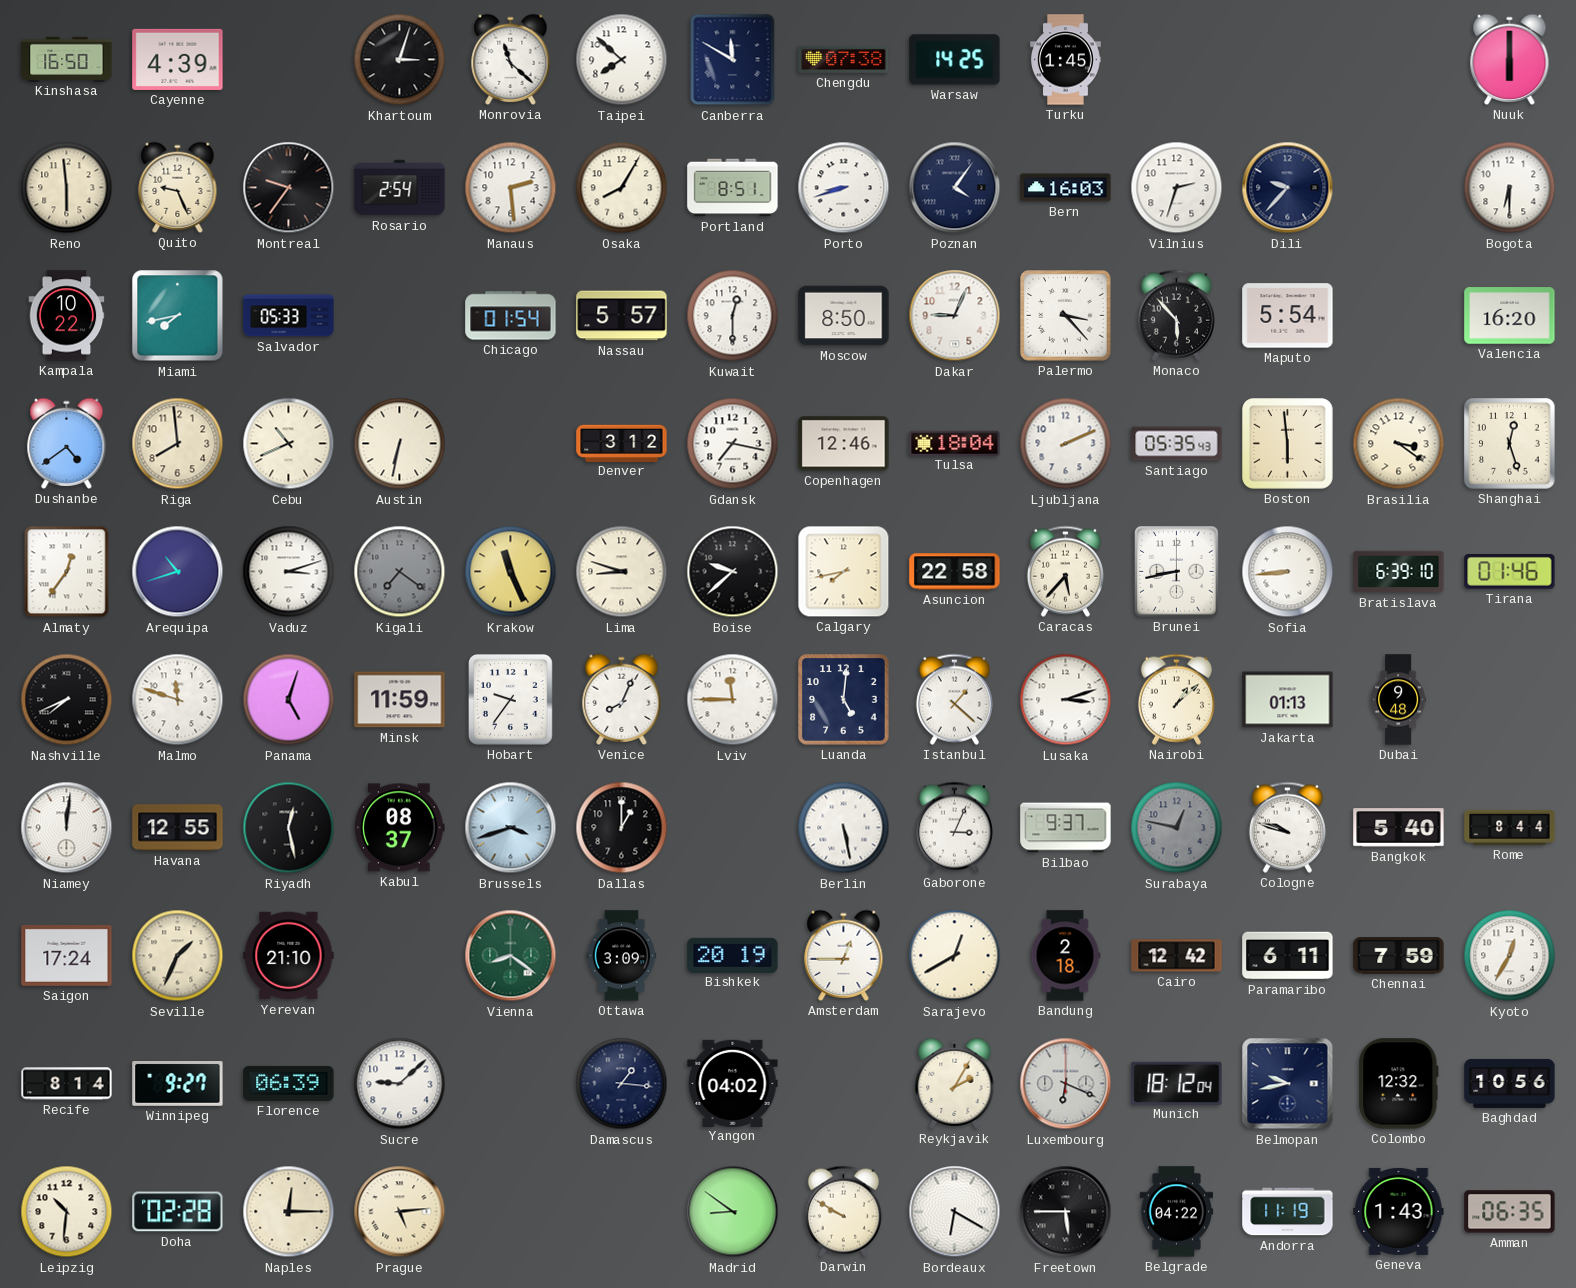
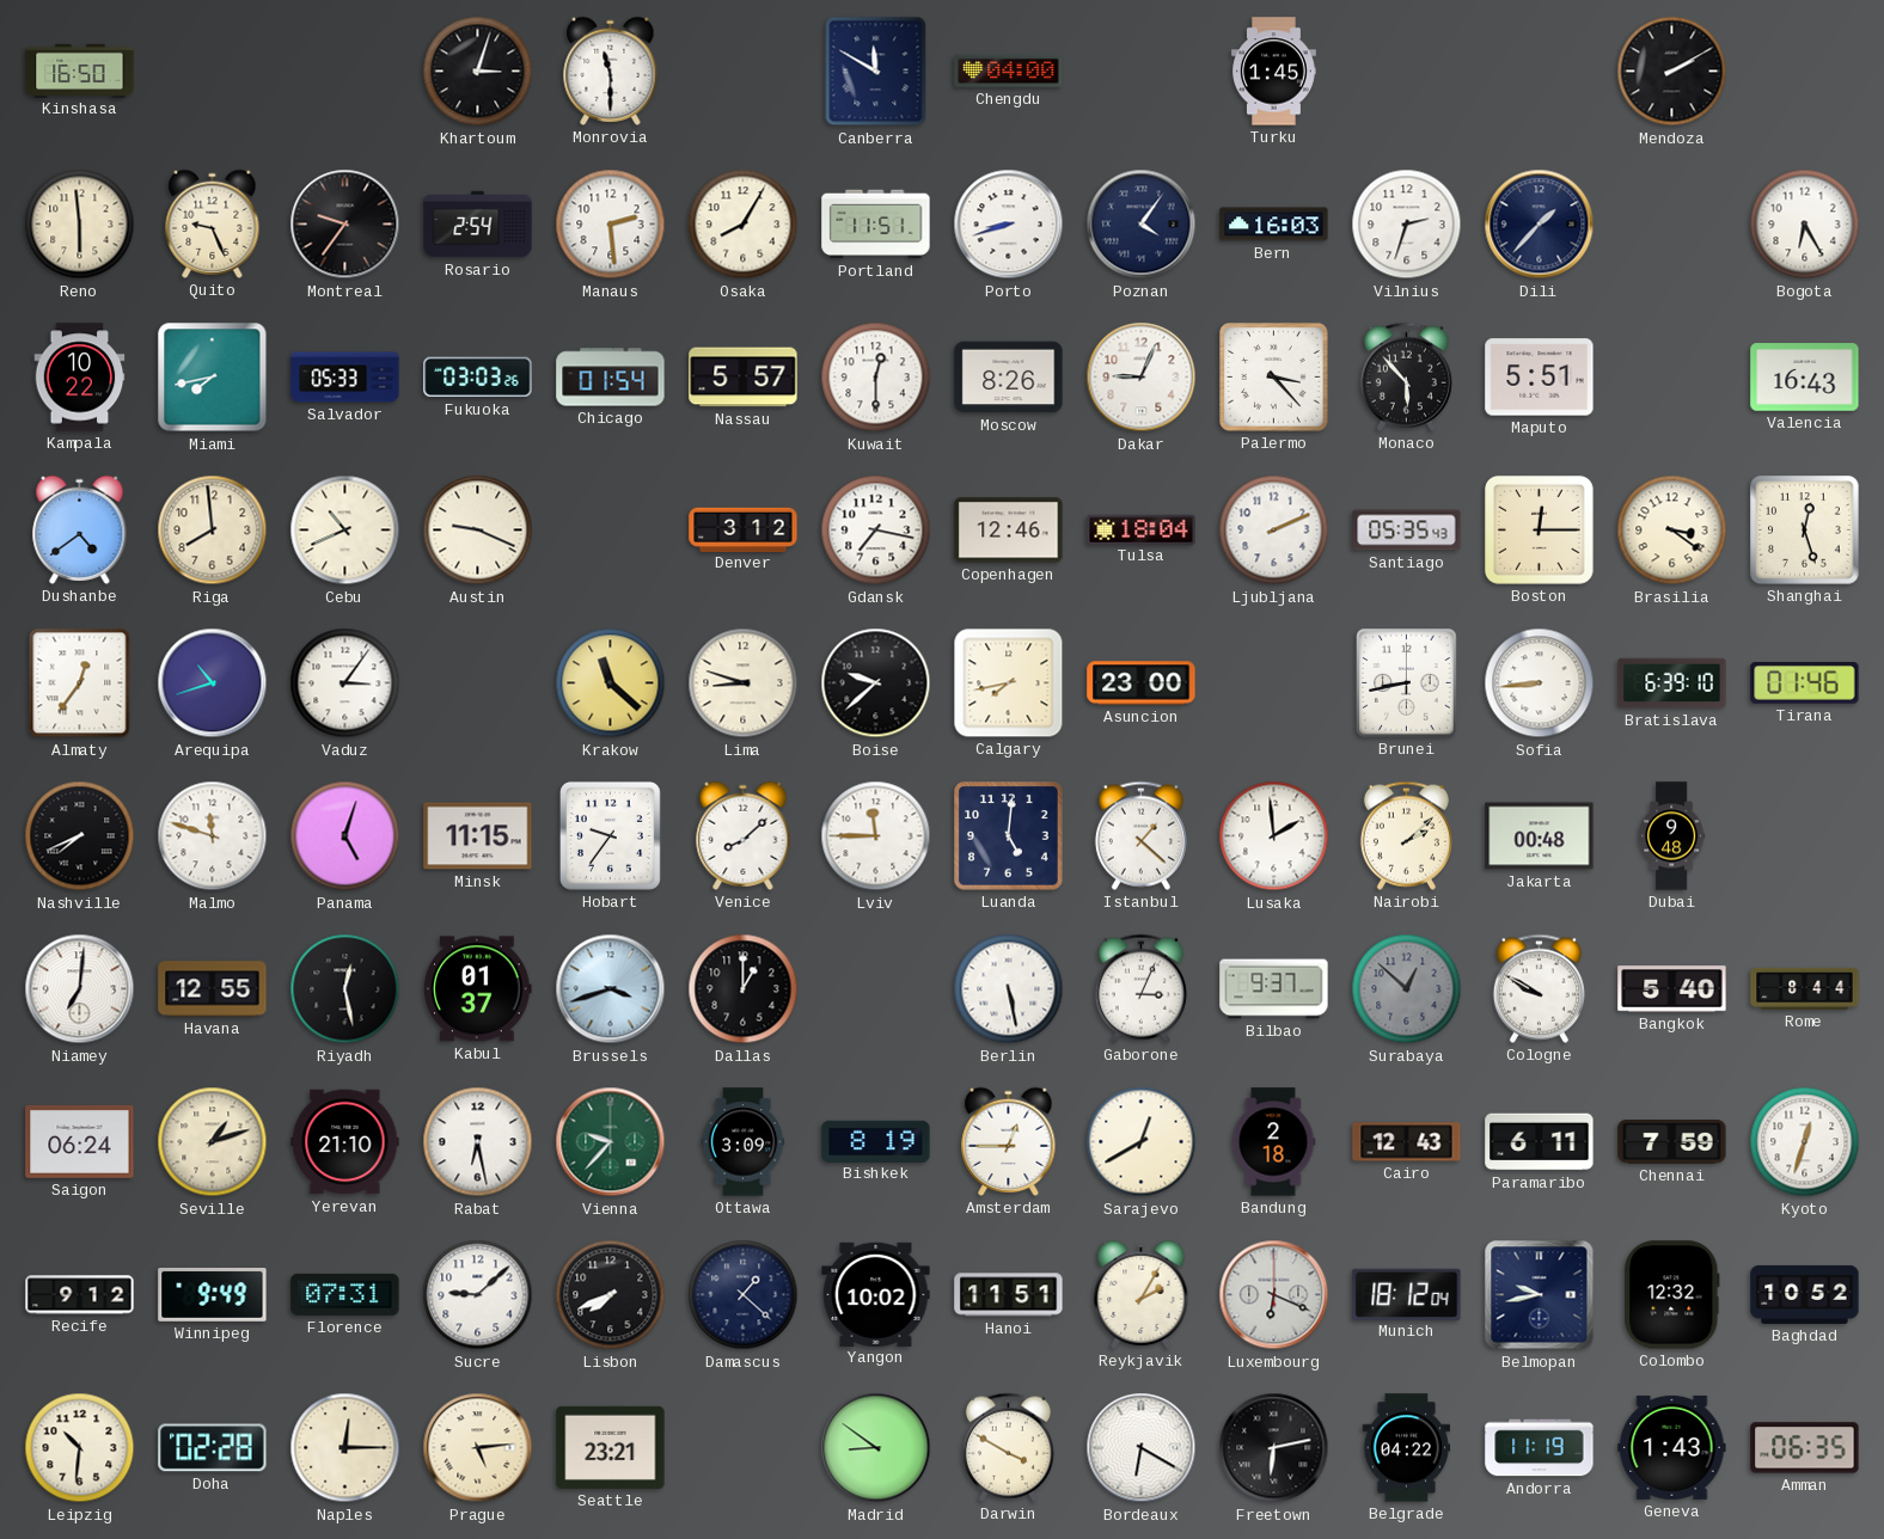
Cayenne: 4:39 -> none
Monrovia: 11:22 -> 11:30
Taipei: 7:52 -> none
Chengdu: 07:38 -> 04:00
Warsaw: 14:25 -> none
Mendoza: none -> 2:10
Nuuk: 6:00 -> none
Portland: 8:51 -> 11:51
Dili: 9:37 -> 1:37
Bogota: 6:30 -> 6:25
Fukuoka: none -> 03:03
Moscow: 8:50 -> 8:26
Maputo: 5:54 -> 5:51
Valencia: 16:20 -> 16:43
Austin: 6:32 -> 9:19
Boston: 5:59 -> 12:15
Vaduz: 3:12 -> 3:06
Kigali: 7:21 -> none
Krakow: 11:26 -> 11:22
Asuncion: 22:58 -> 23:00
Caracas: 5:37 -> none
Minsk: 11:59 -> 11:15
Venice: 8:04 -> 8:08
Lusaka: 3:12 -> 1:59
Nairobi: 1:08 -> 2:08
Jakarta: 01:13 -> 00:48
Niamey: 12:01 -> 7:01
Kabul: 08:37 -> 01:37
Surabaya: 12:47 -> 12:52
Cologne: 9:48 -> 9:50
Saigon: 17:24 -> 06:24
Seville: 1:34 -> 1:12
Rabat: none -> 6:28
Vienna: 8:21 -> 9:37
Bishkek: 20:19 -> 8:19
Cairo: 12:42 -> 12:43
Kyoto: 12:35 -> 12:33
Recife: 8:14 -> 9:12
Winnipeg: 9:27 -> 9:49
Florence: 06:39 -> 07:31
Lisbon: none -> 7:41
Damascus: 1:16 -> 1:22
Yangon: 04:02 -> 10:02
Hanoi: none -> 11:51
Baghdad: 10:56 -> 10:52
Seattle: none -> 23:21
Darwin: 9:50 -> 3:50
Freetown: 5:45 -> 6:13
